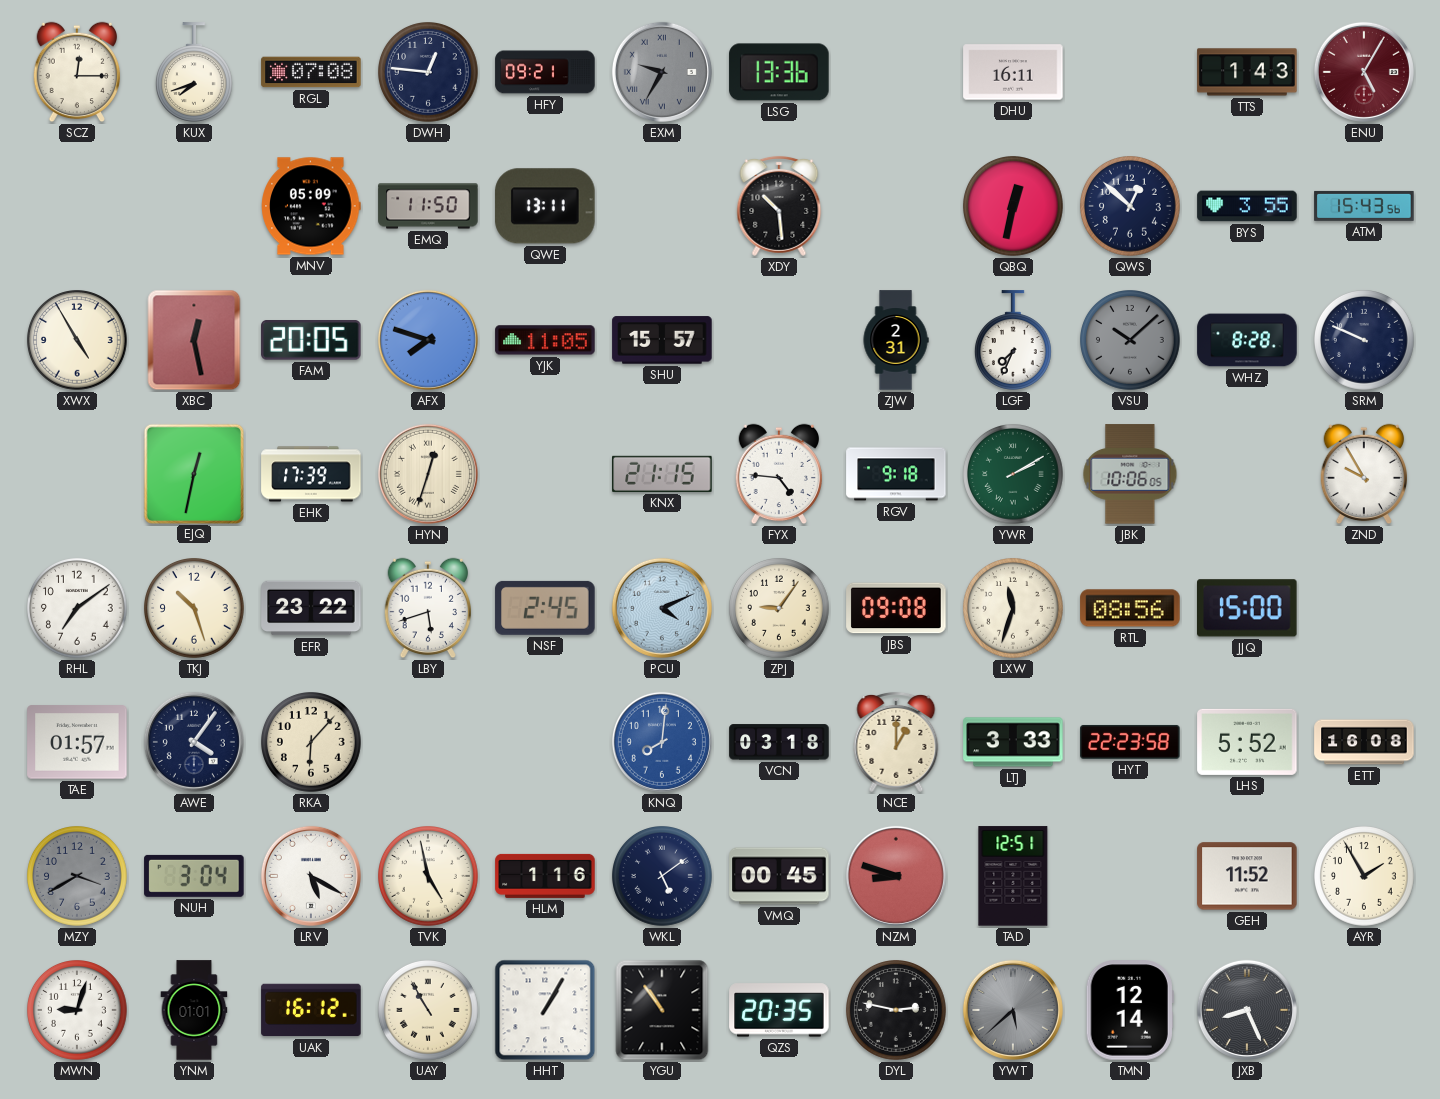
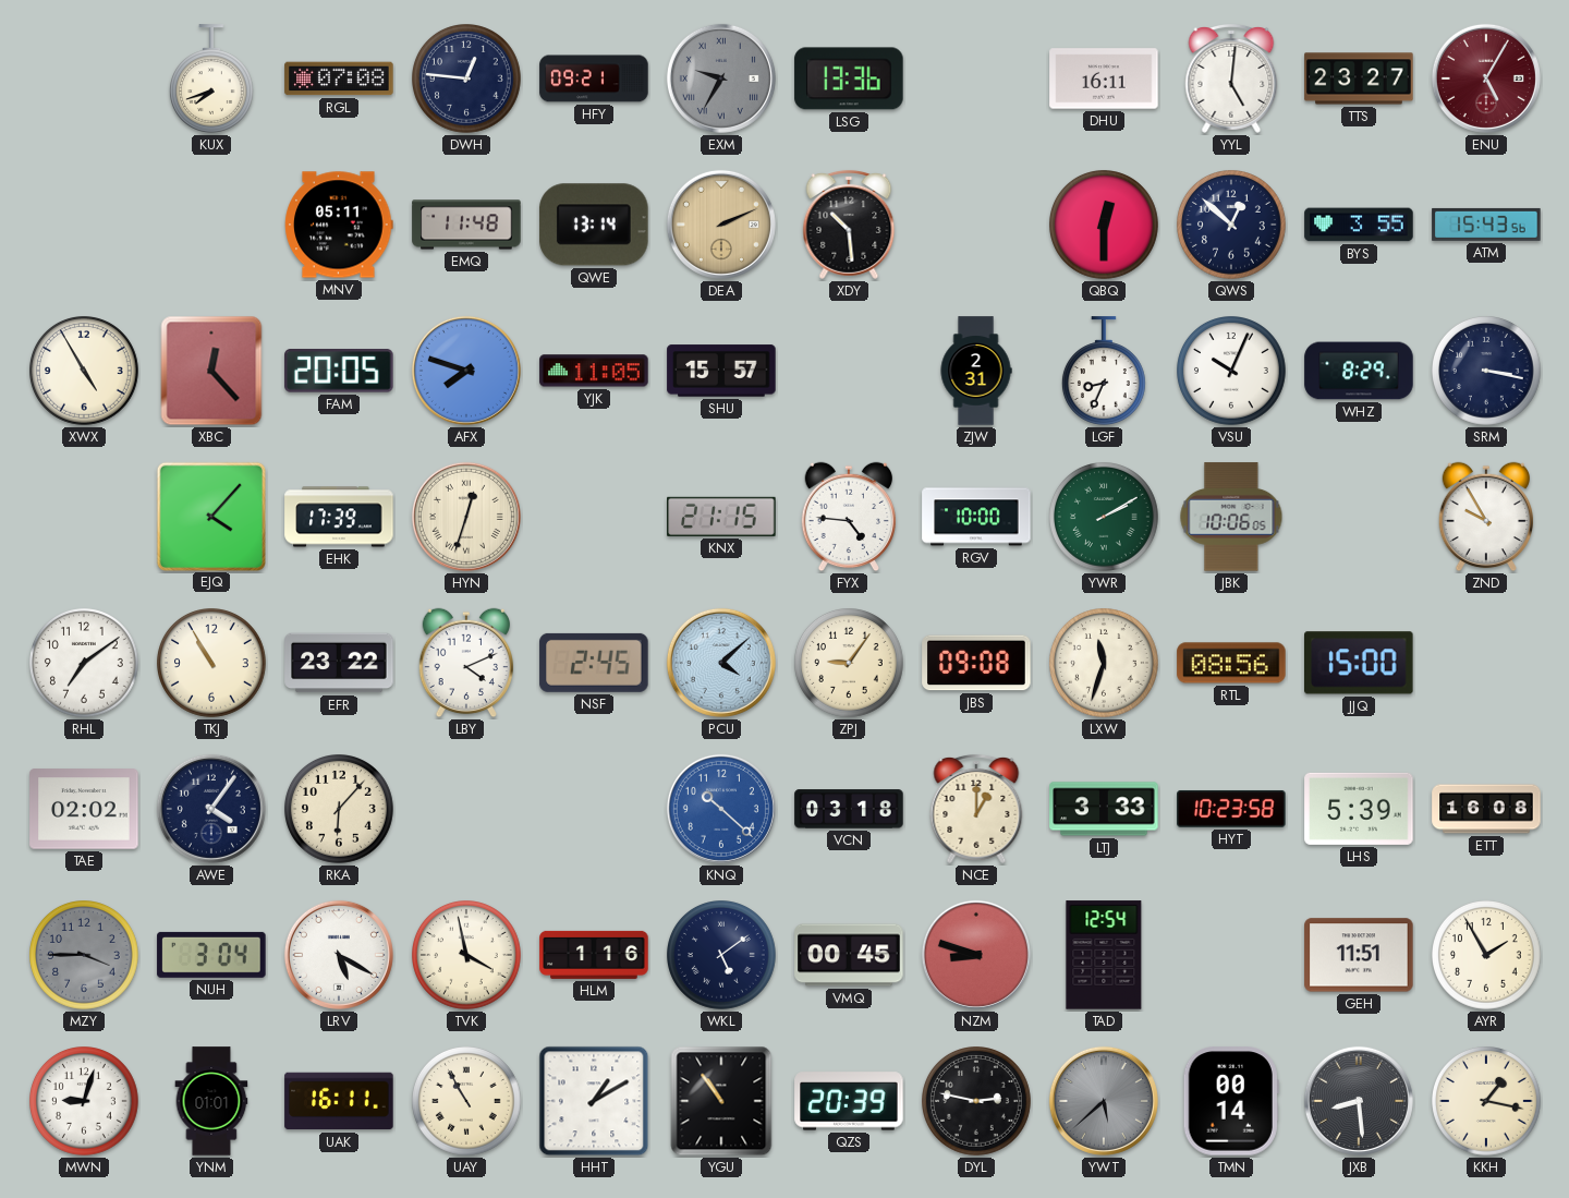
SCZ: 12:15 -> none
YYL: none -> 5:01
TTS: 1:43 -> 23:27
MNV: 05:09 -> 05:11
EMQ: 11:50 -> 11:48
QWE: 13:11 -> 13:14
DEA: none -> 2:11
QBQ: 12:32 -> 12:30
XBC: 12:28 -> 12:23
LGF: 7:34 -> 8:34
VSU: 10:08 -> 10:04
VSU dial: grey -> white
WHZ: 8:28 -> 8:29
SRM: 9:49 -> 3:17
EJQ: 12:32 -> 4:07
RGV: 9:18 -> 10:00
TKJ: 10:27 -> 10:55
LBY: 5:42 -> 4:11
PCU: 4:11 -> 4:08
TAE: 01:57 -> 02:02
KNQ: 8:01 -> 10:22
HYT: 22:23 -> 10:23
LHS: 5:52 -> 5:39
MZY: 3:40 -> 3:45
TVK: 4:58 -> 3:58
TAD: 12:51 -> 12:54
GEH: 11:52 -> 11:51
UAK: 16:12 -> 16:11
HHT: 1:05 -> 1:10
QZS: 20:35 -> 20:39
TMN: 12:14 -> 00:14
JXB: 8:26 -> 8:29
KKH: none -> 1:17
